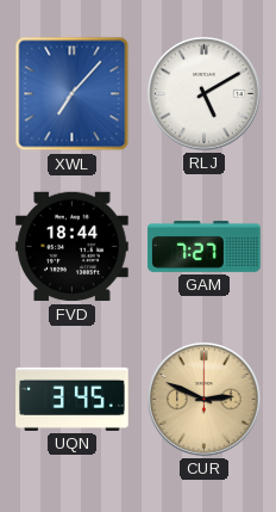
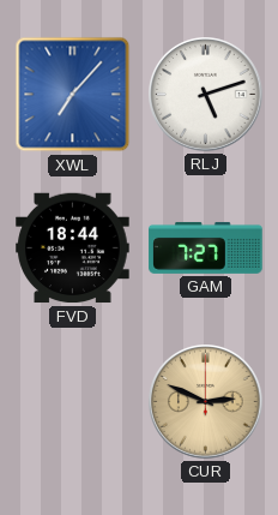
RLJ: 5:10 -> 5:12
UQN: 3:45 -> none
